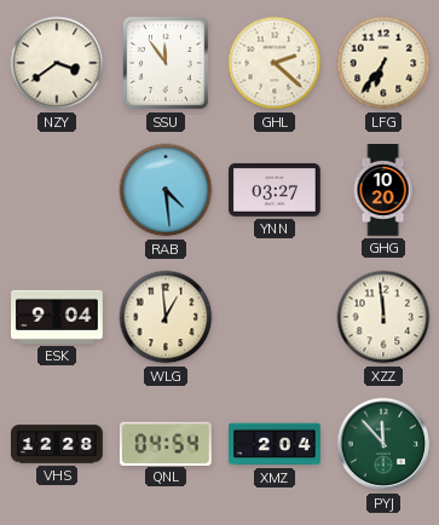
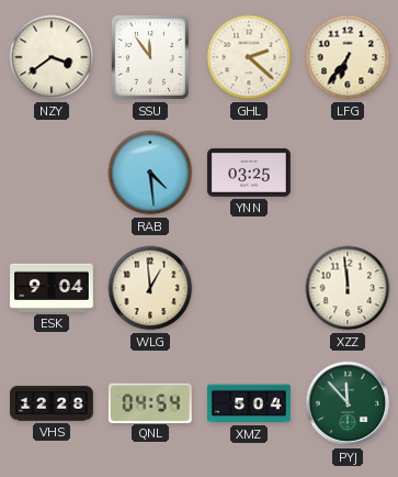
YNN: 03:27 -> 03:25
GHG: 10:20 -> none
XMZ: 2:04 -> 5:04
